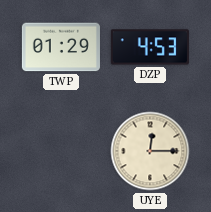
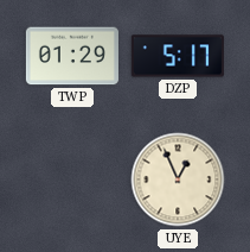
DZP: 4:53 -> 5:17
UYE: 12:15 -> 12:56
